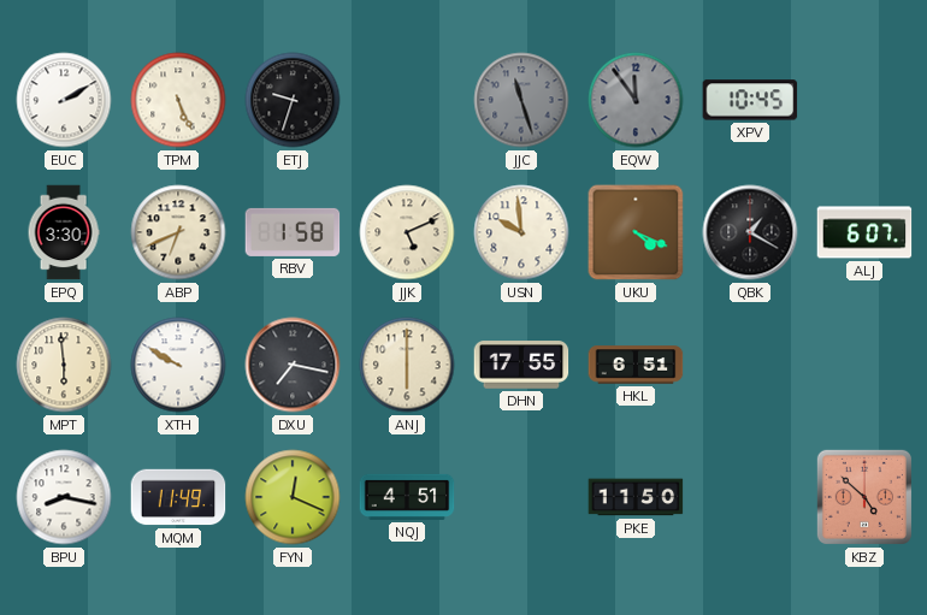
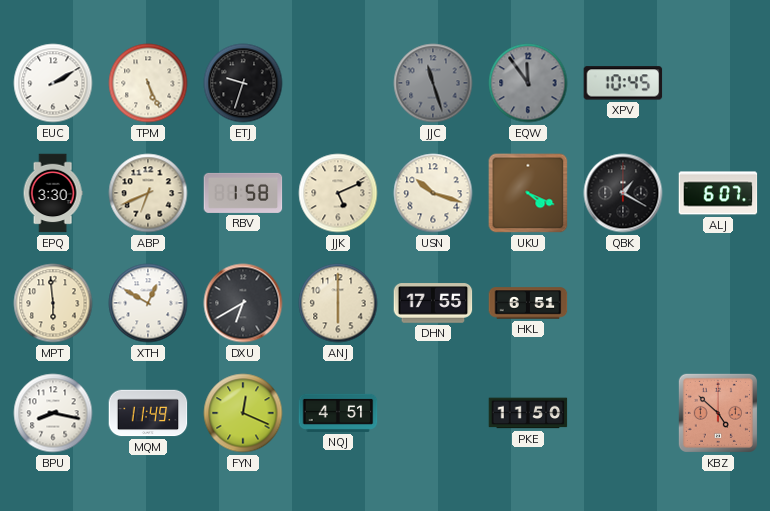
USN: 9:59 -> 10:18
XTH: 9:50 -> 12:50
DXU: 7:17 -> 6:40
